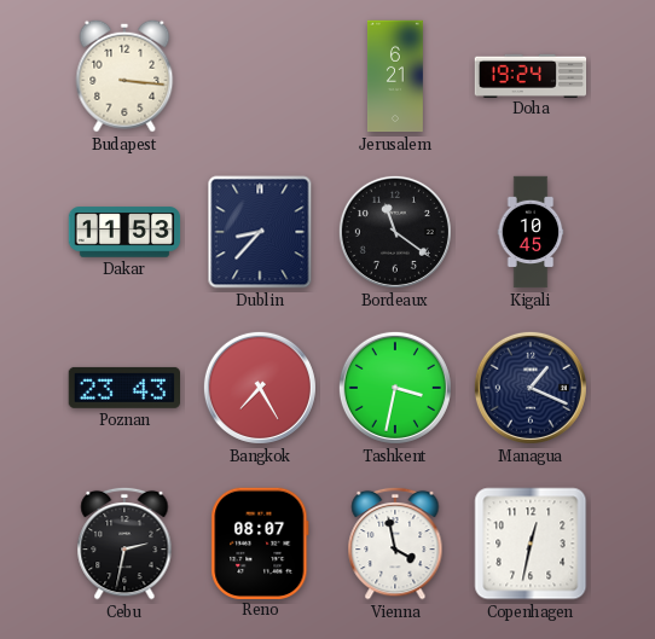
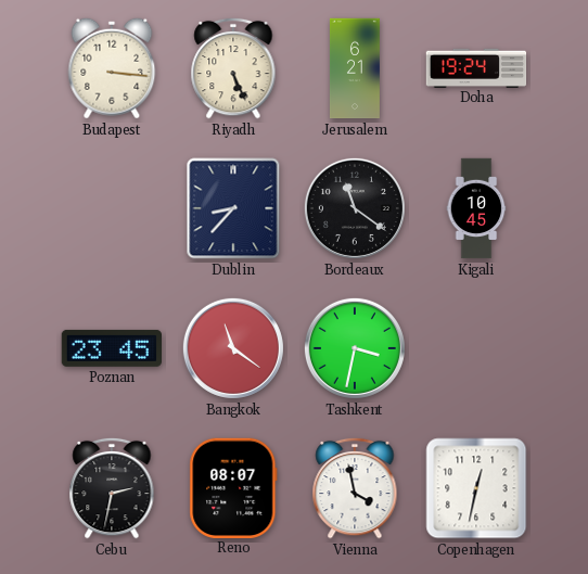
Riyadh: none -> 5:26
Dakar: 11:53 -> none
Poznan: 23:43 -> 23:45
Bangkok: 7:25 -> 11:21
Managua: 1:19 -> none
